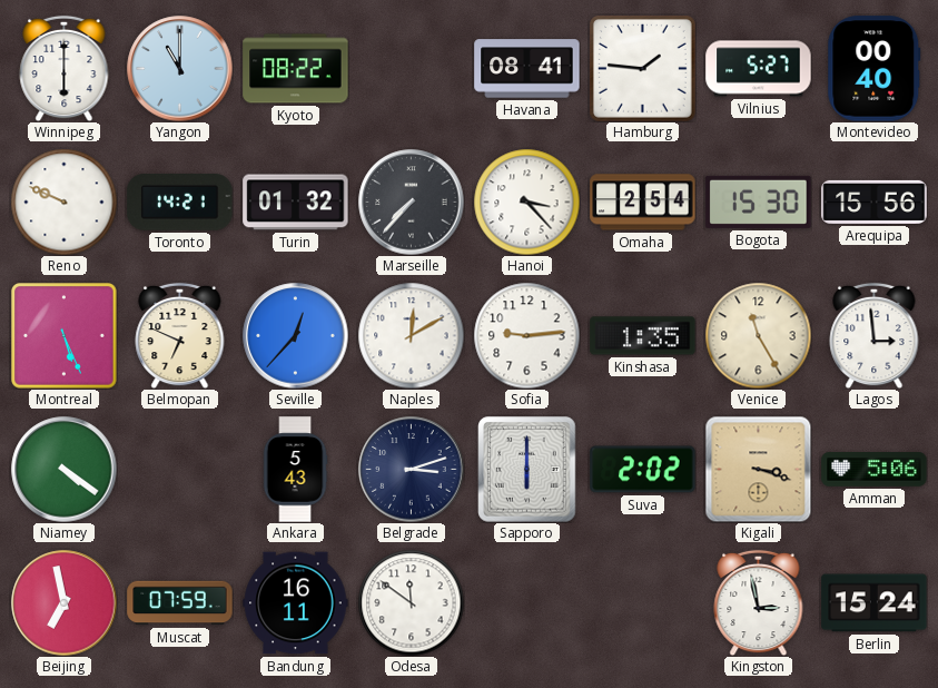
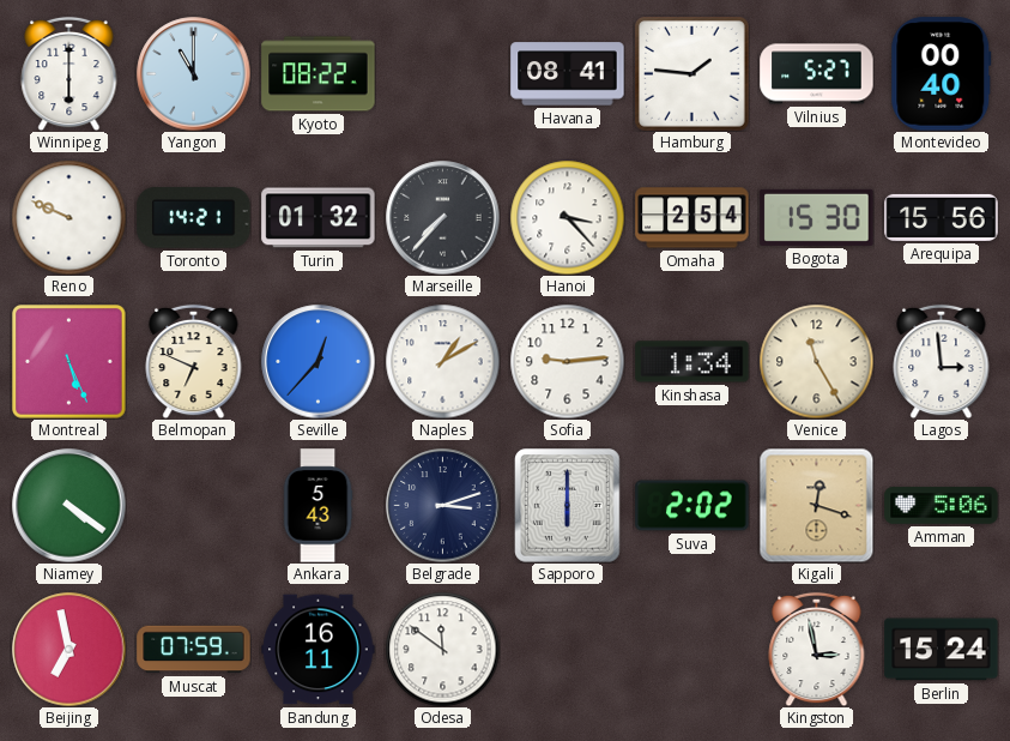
Naples: 12:10 -> 1:10
Kinshasa: 1:35 -> 1:34
Kigali: 3:18 -> 12:18
